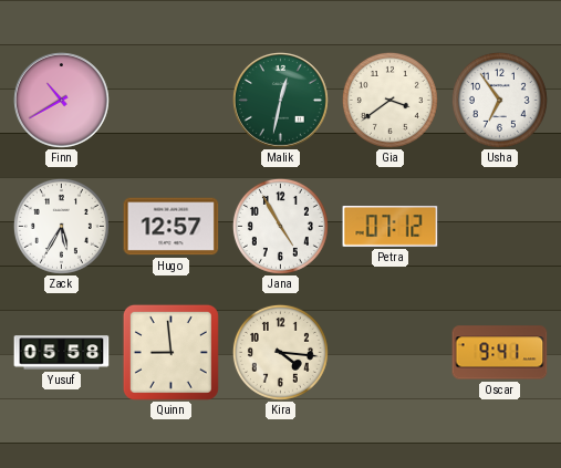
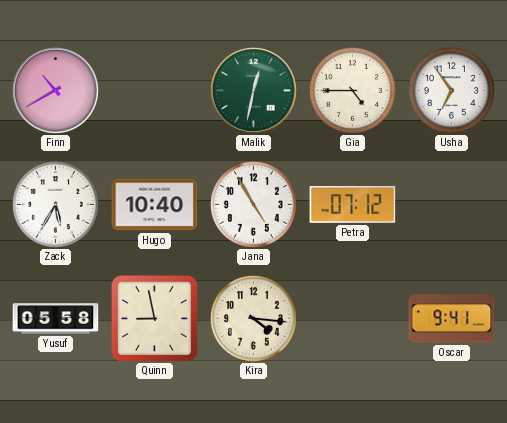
Gia: 3:39 -> 4:45
Hugo: 12:57 -> 10:40
Quinn: 8:59 -> 8:58
